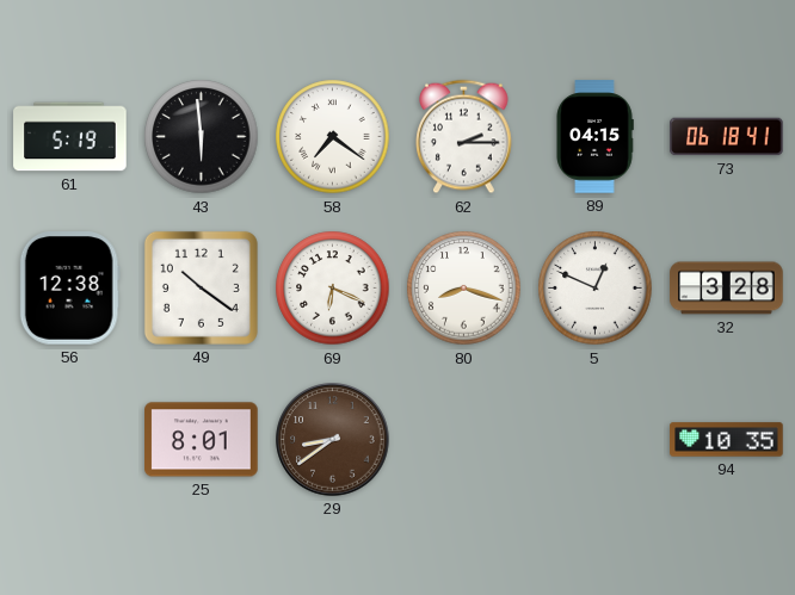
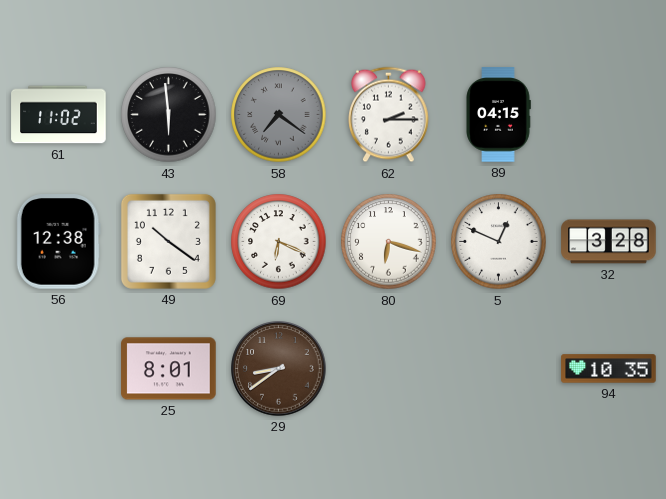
61: 5:19 -> 11:02
58 dial: white -> grey
73: 06:18 -> none
80: 8:18 -> 6:18
